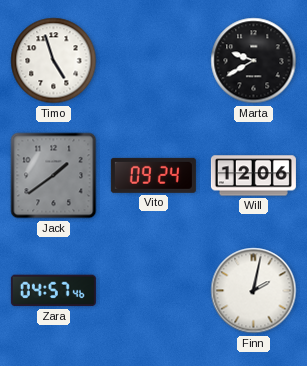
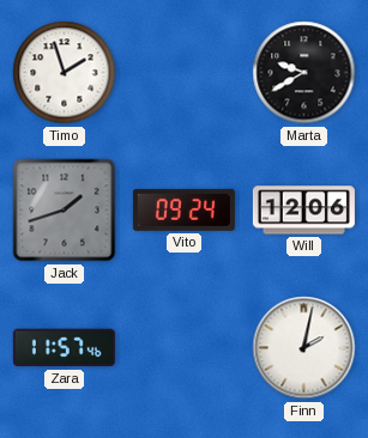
Timo: 4:57 -> 1:57
Jack: 1:39 -> 1:42
Zara: 04:57 -> 11:57
